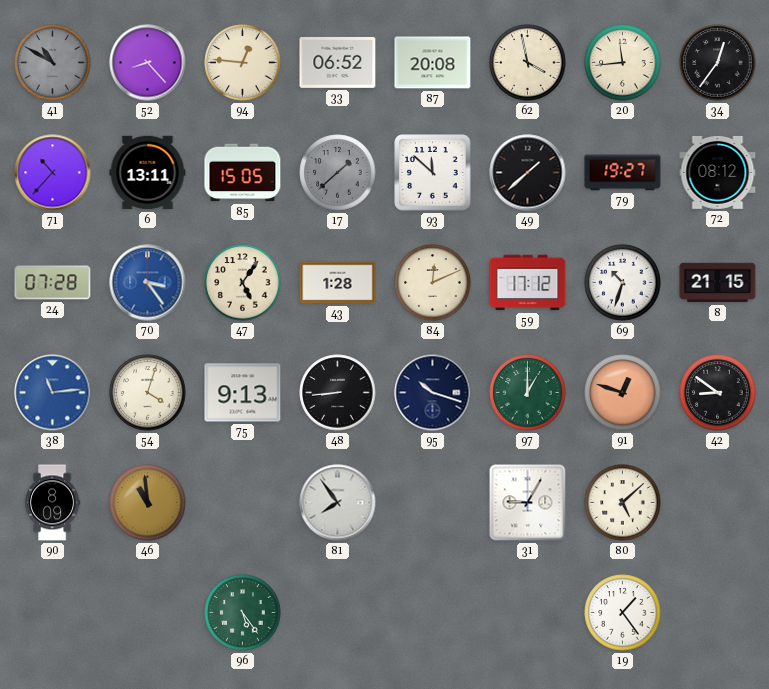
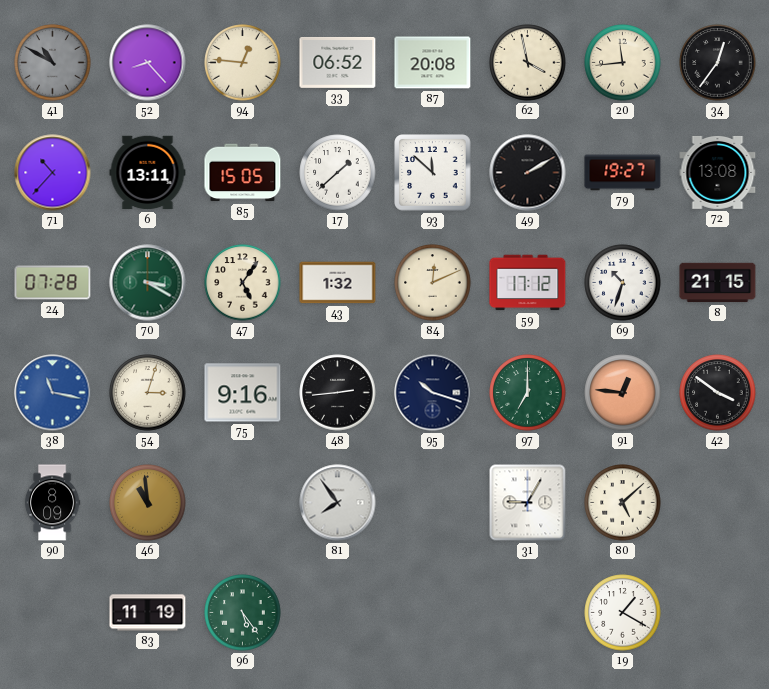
17 dial: grey -> white
49: 1:38 -> 2:10
72: 08:12 -> 13:08
70: 3:24 -> 3:20
70 dial: blue -> green
43: 1:28 -> 1:32
38: 11:14 -> 11:17
54: 4:03 -> 3:03
75: 9:13 -> 9:16
48: 8:44 -> 2:44
97: 1:00 -> 7:00
91: 12:48 -> 12:46
42: 8:51 -> 3:51
83: none -> 11:19
19: 1:24 -> 1:20
